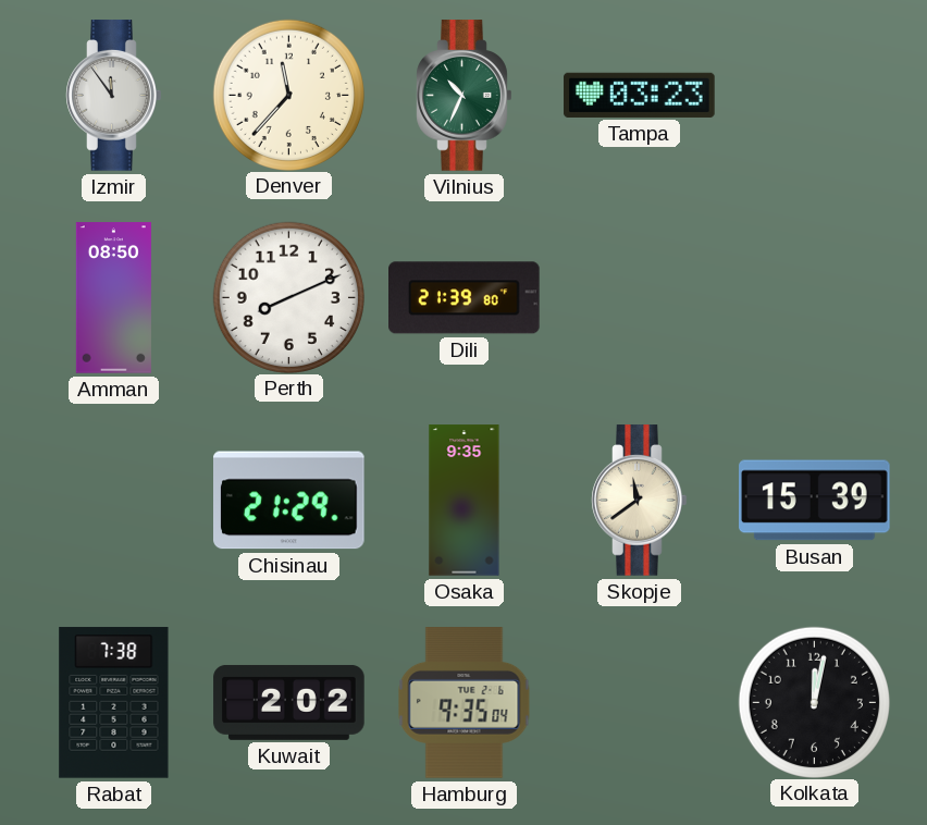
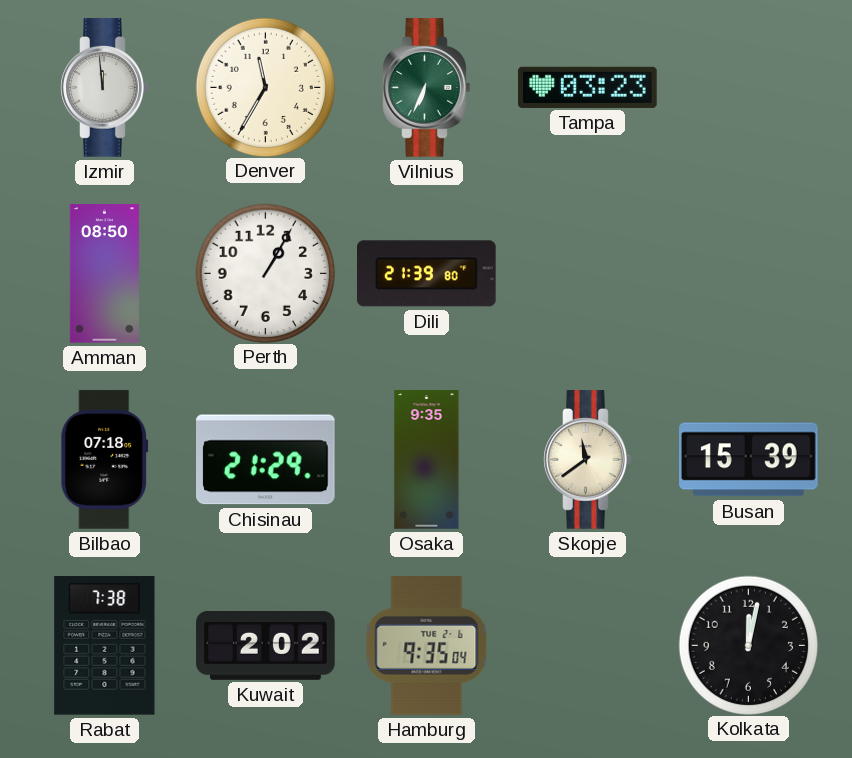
Izmir: 11:54 -> 11:59
Denver: 11:37 -> 11:35
Vilnius: 10:34 -> 6:34
Perth: 8:11 -> 1:05
Bilbao: none -> 07:18
